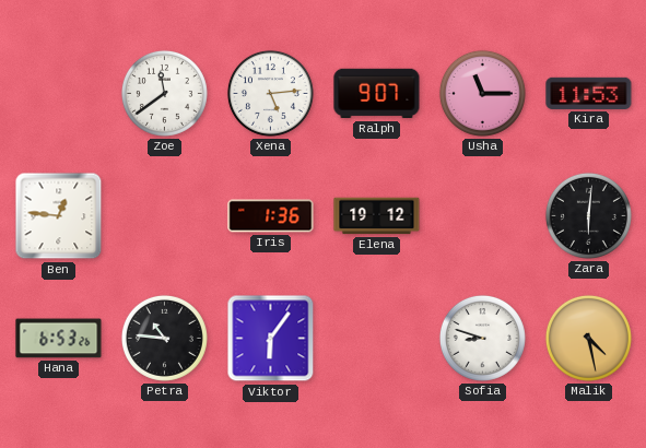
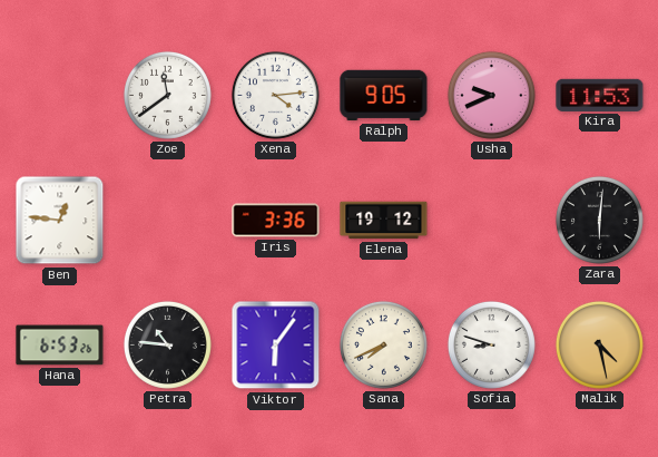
Xena: 5:14 -> 4:14
Ralph: 9:07 -> 9:05
Usha: 11:15 -> 9:41
Iris: 1:36 -> 3:36
Sana: none -> 7:41
